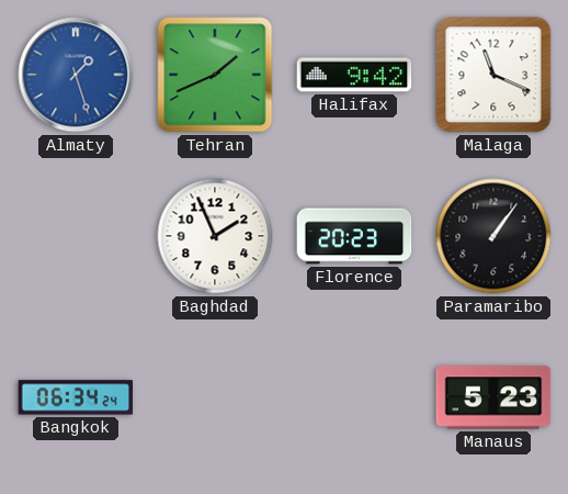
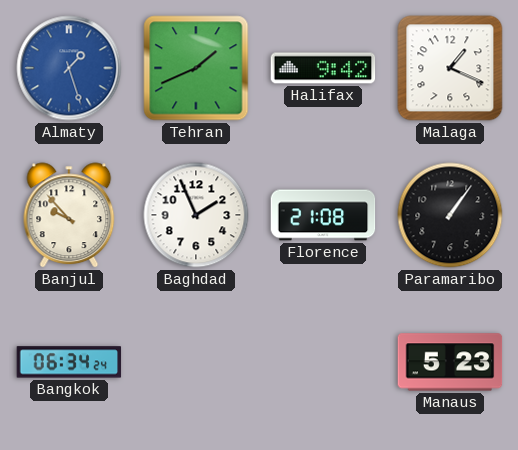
Malaga: 11:19 -> 1:19
Banjul: none -> 9:53
Florence: 20:23 -> 21:08
